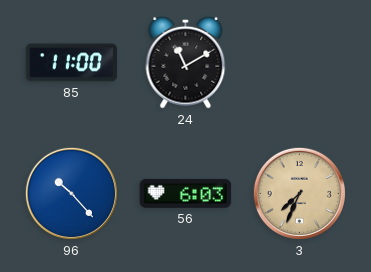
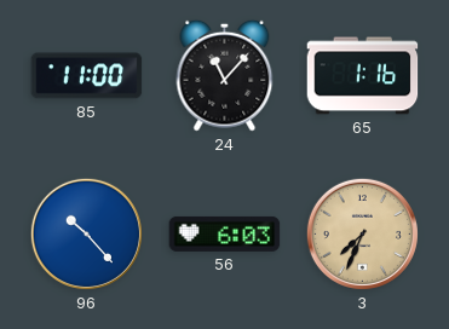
24: 11:10 -> 11:07
65: none -> 1:16
